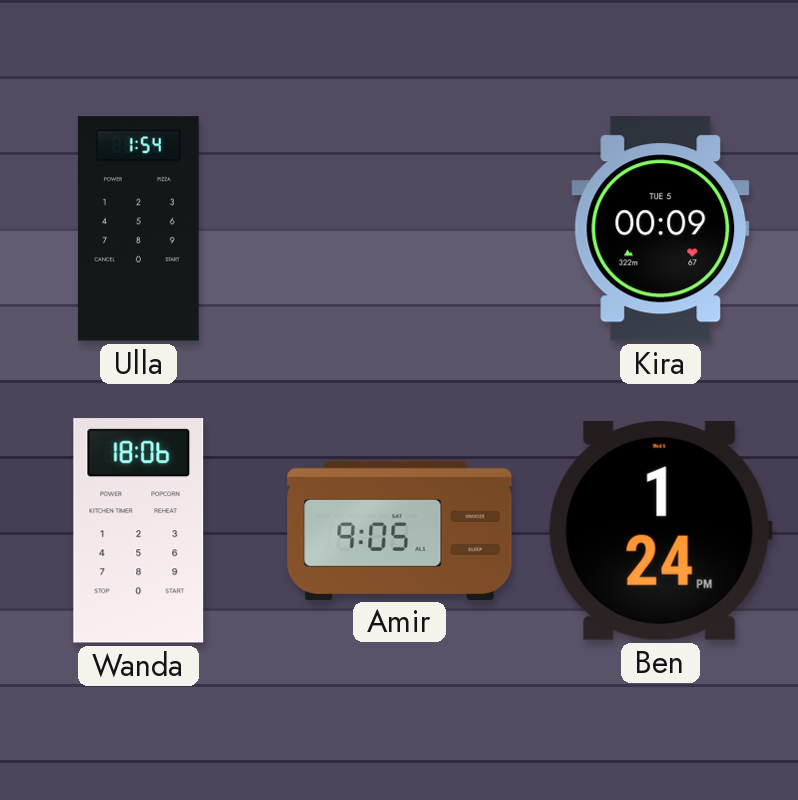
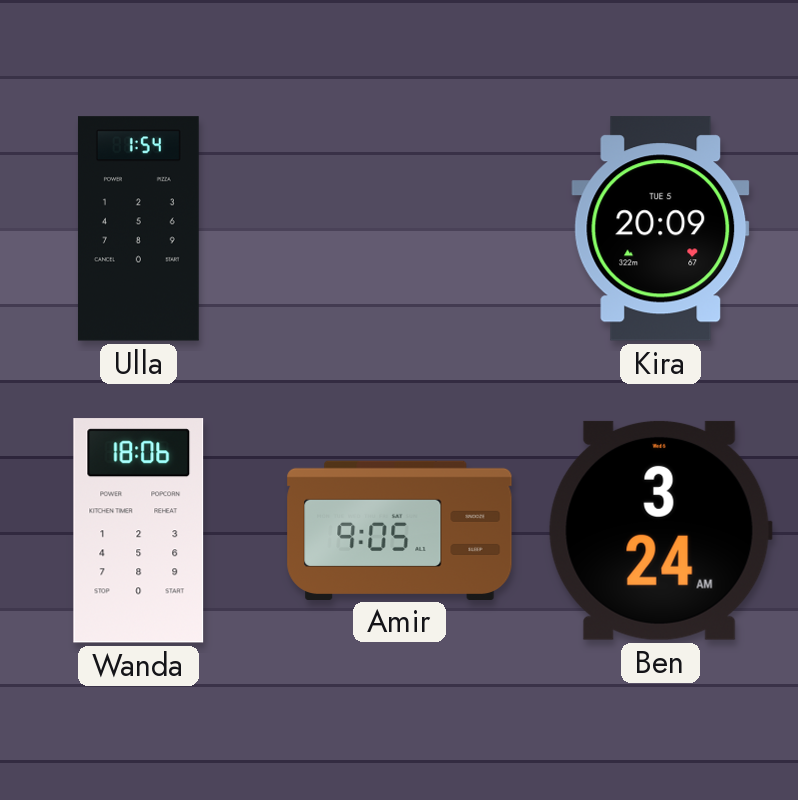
Kira: 00:09 -> 20:09
Ben: 1:24 -> 3:24
